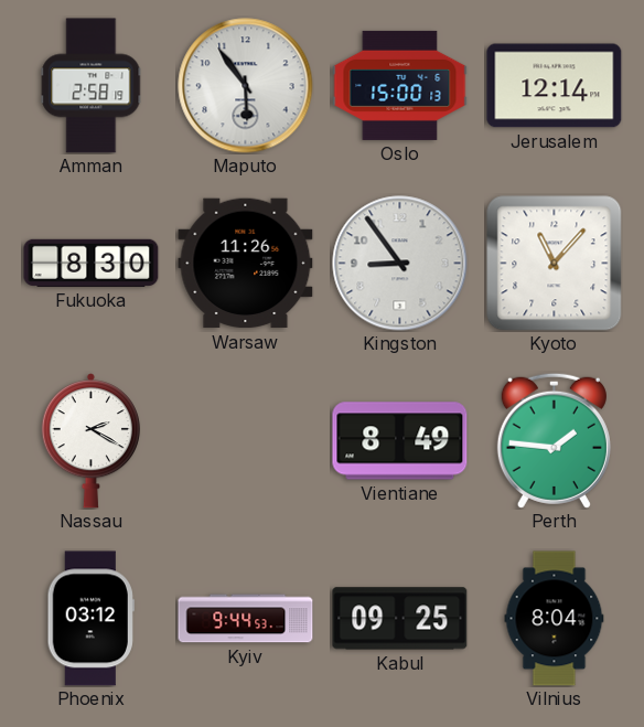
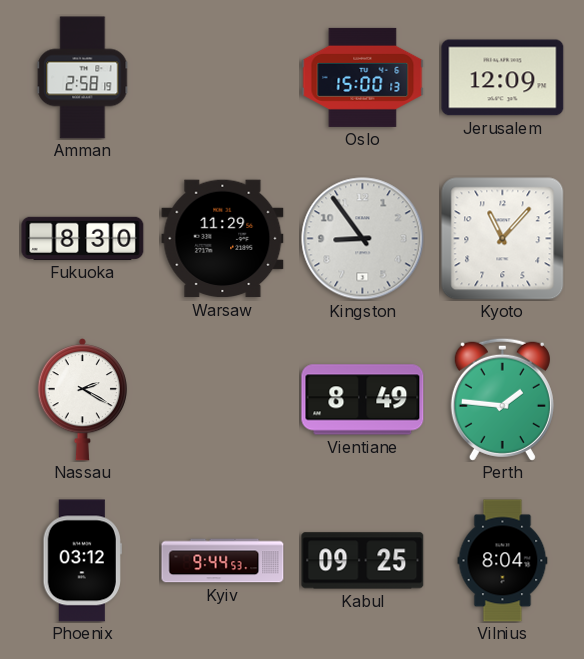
Maputo: 5:54 -> none
Jerusalem: 12:14 -> 12:09
Warsaw: 11:26 -> 11:29
